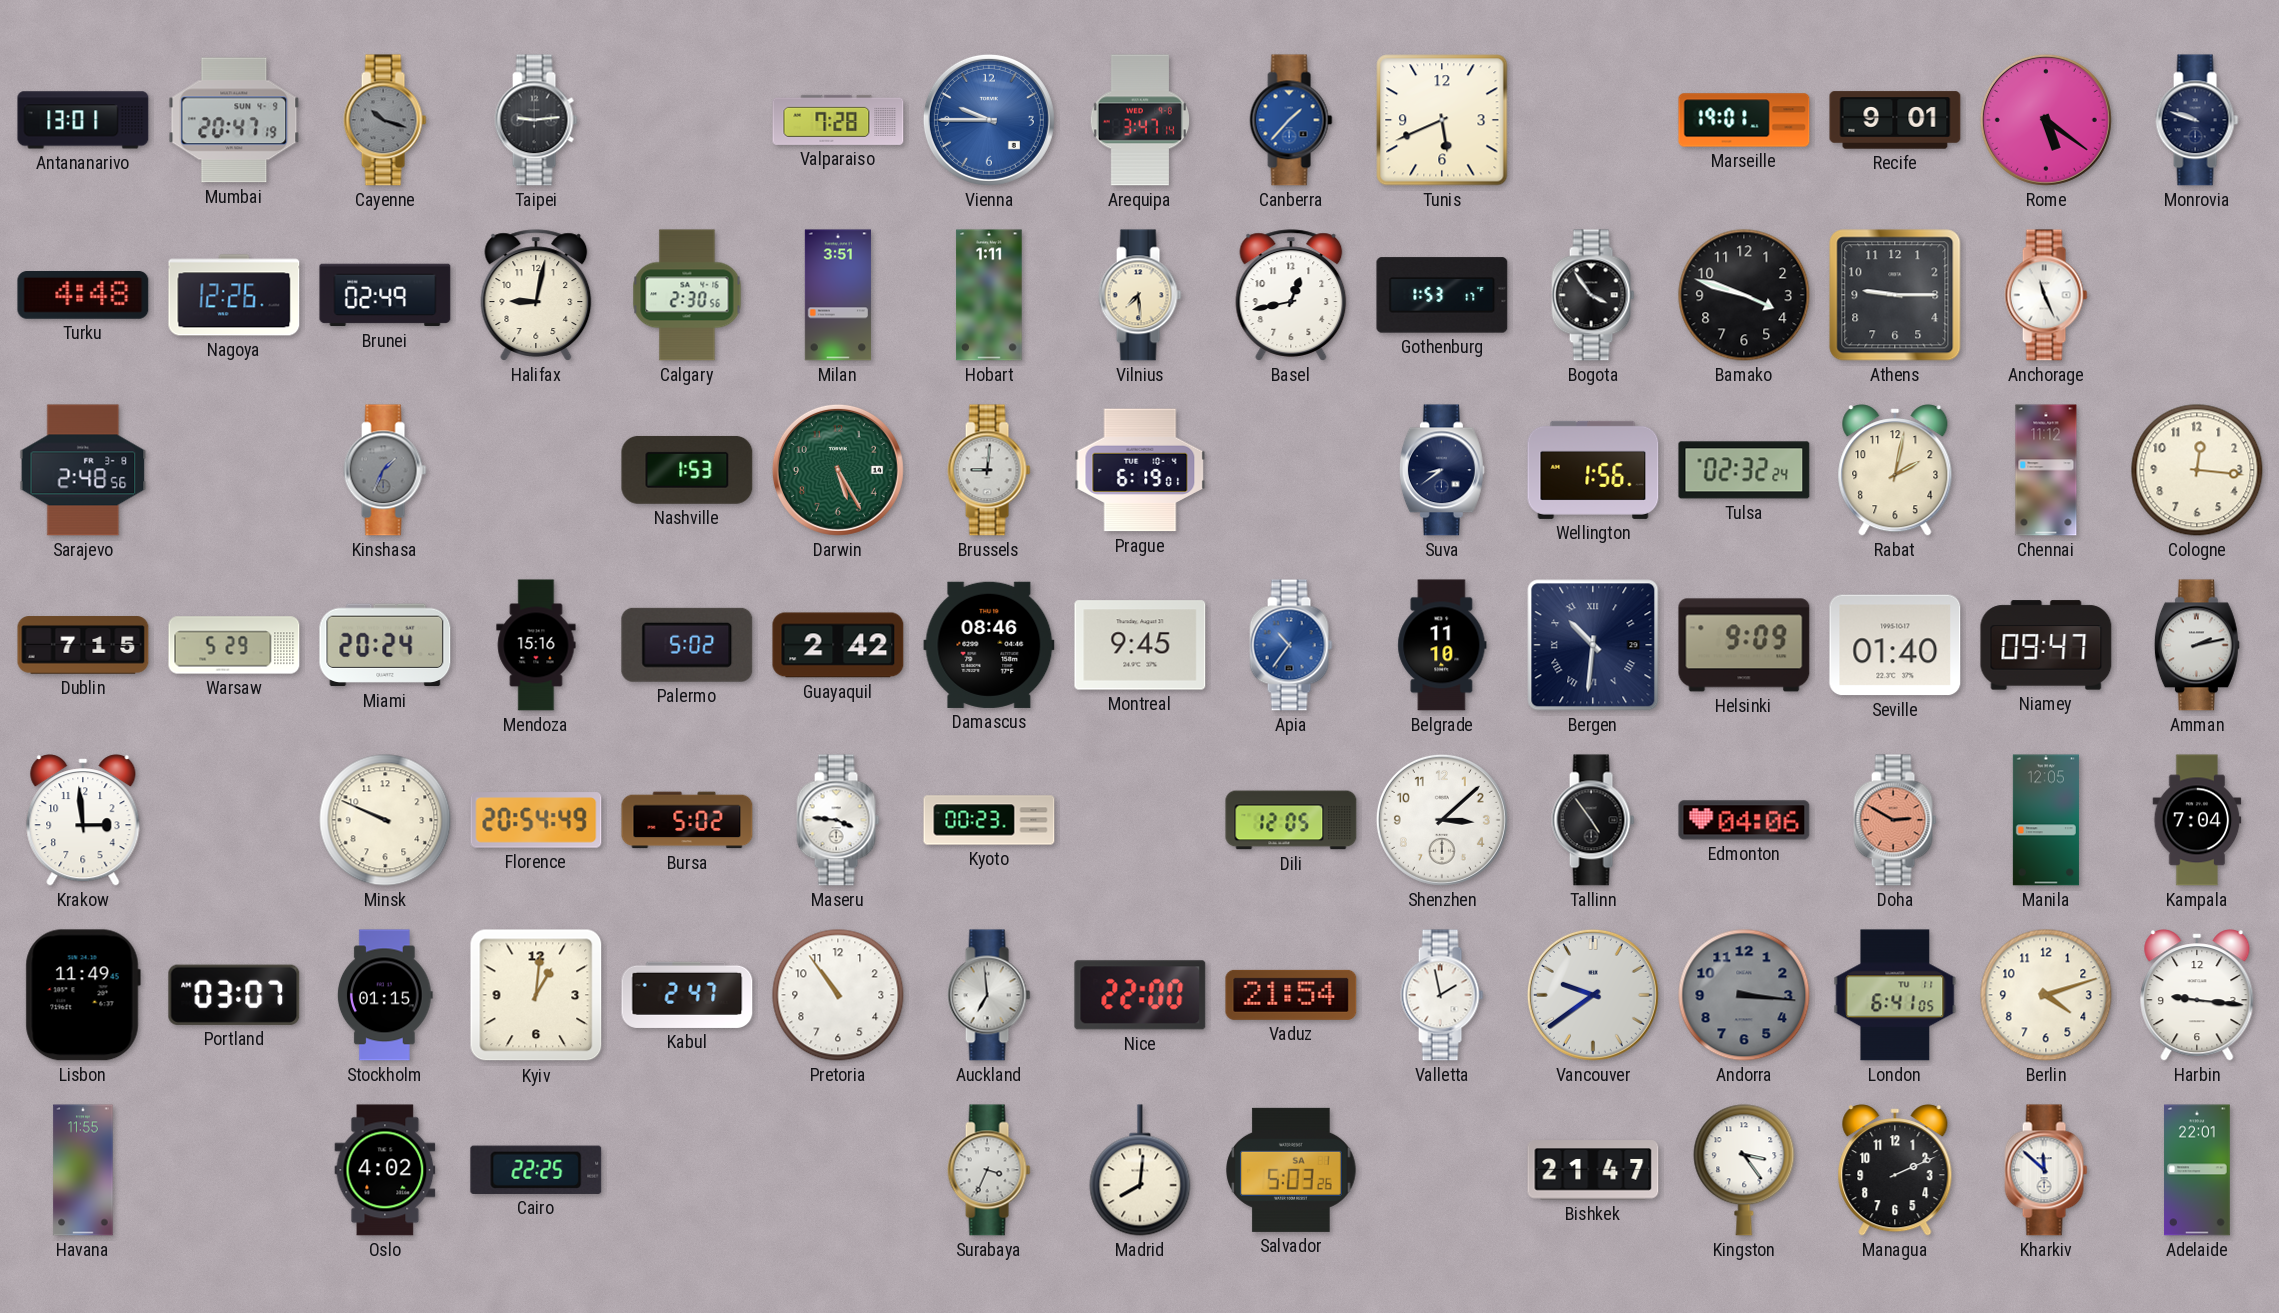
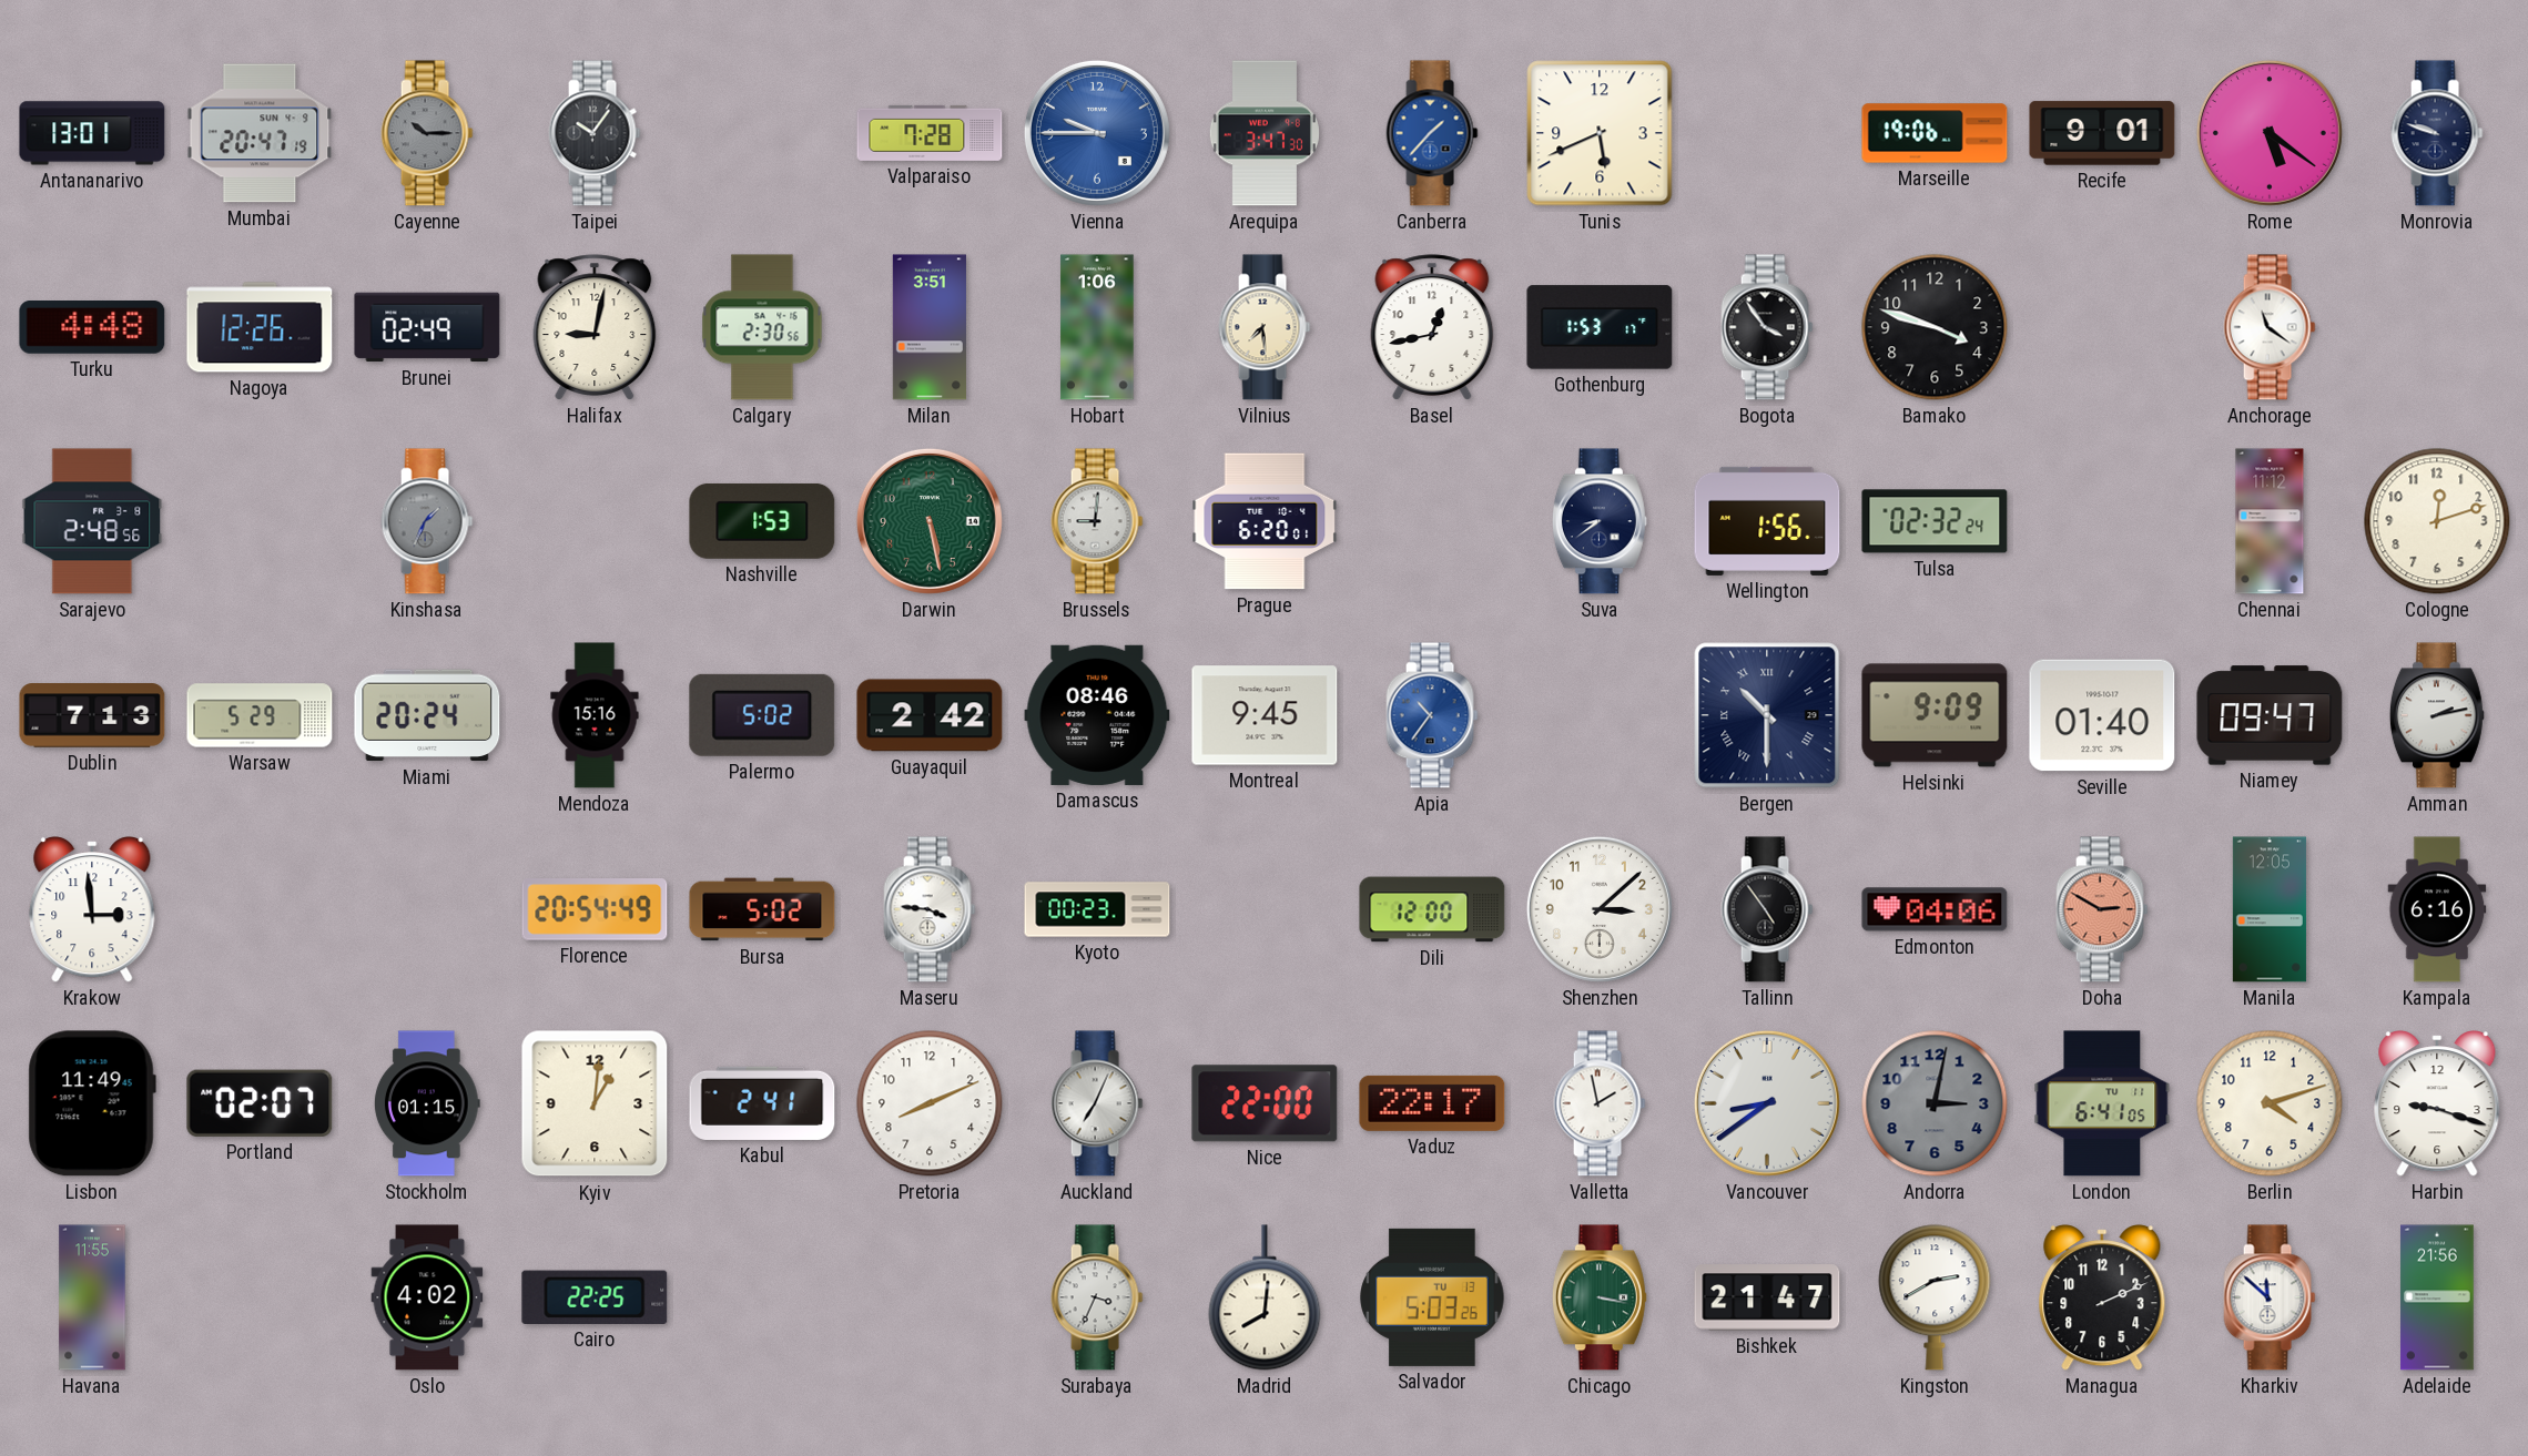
Cayenne: 10:18 -> 10:15
Taipei: 9:14 -> 10:06
Arequipa: 3:47:14 -> 3:47:30
Marseille: 19:01 -> 19:06
Hobart: 1:11 -> 1:06
Athens: 9:15 -> none
Anchorage: 11:26 -> 11:21
Darwin: 5:25 -> 5:28
Prague: 6:19 -> 6:20
Rabat: 2:02 -> none
Cologne: 12:16 -> 12:12
Dublin: 7:15 -> 7:13
Belgrade: 11:10 -> none
Bergen: 10:31 -> 10:30
Minsk: 9:49 -> none
Dili: 12:05 -> 12:00
Kampala: 7:04 -> 6:16
Portland: 03:07 -> 02:07
Kabul: 2:47 -> 2:41
Pretoria: 10:54 -> 8:11
Auckland: 6:59 -> 7:04
Vaduz: 21:54 -> 22:17
Vancouver: 9:39 -> 8:39
Andorra: 3:16 -> 3:02
Harbin: 9:16 -> 9:18
Salvador date: SA 1 -> TU 13
Chicago: none -> 3:17
Kingston: 3:24 -> 2:40
Adelaide: 22:01 -> 21:56
